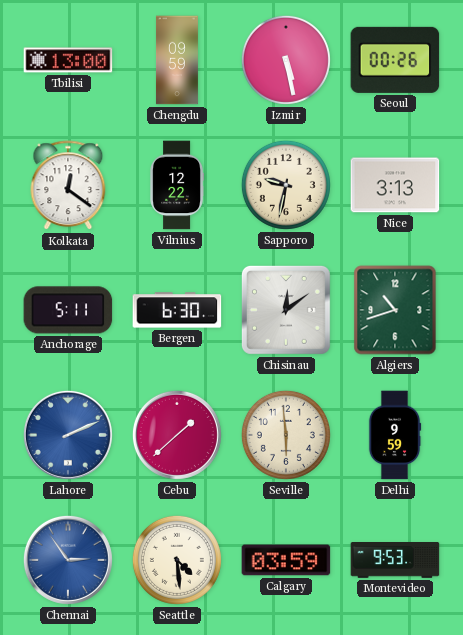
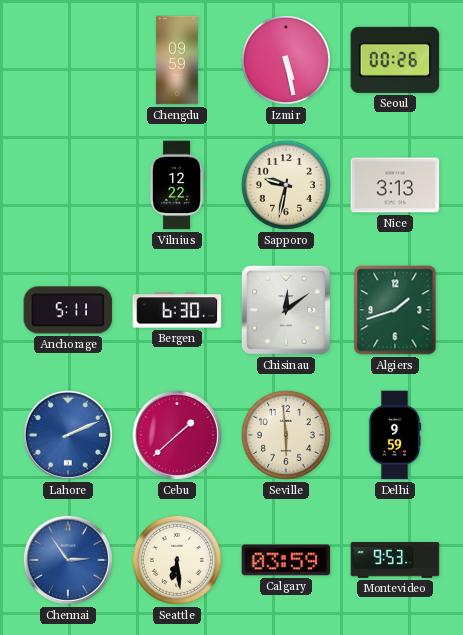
Tbilisi: 13:00 -> none
Kolkata: 12:21 -> none
Algiers: 10:42 -> 1:42
Seattle: 4:29 -> 6:29
